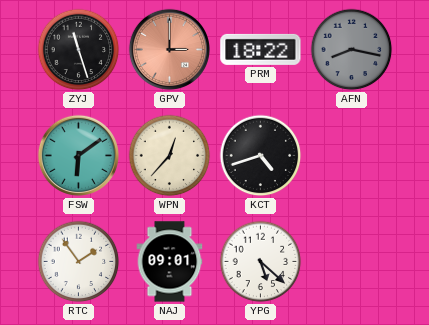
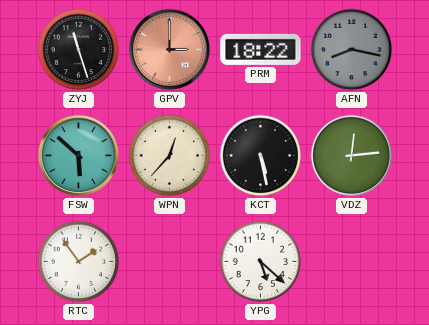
FSW: 6:09 -> 5:52
KCT: 4:42 -> 5:28
VDZ: none -> 12:14
NAJ: 09:01 -> none
